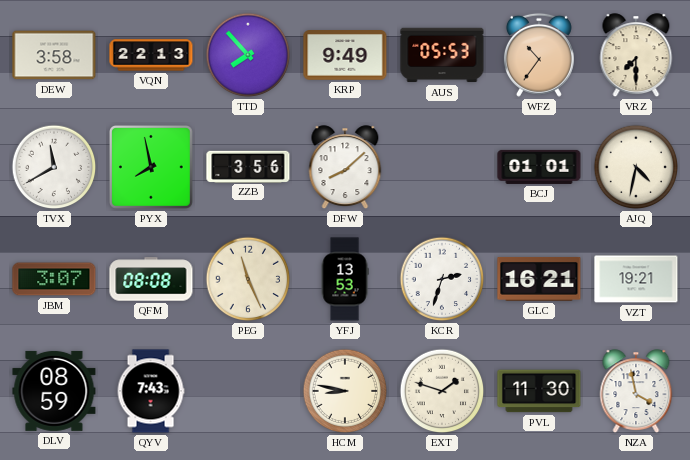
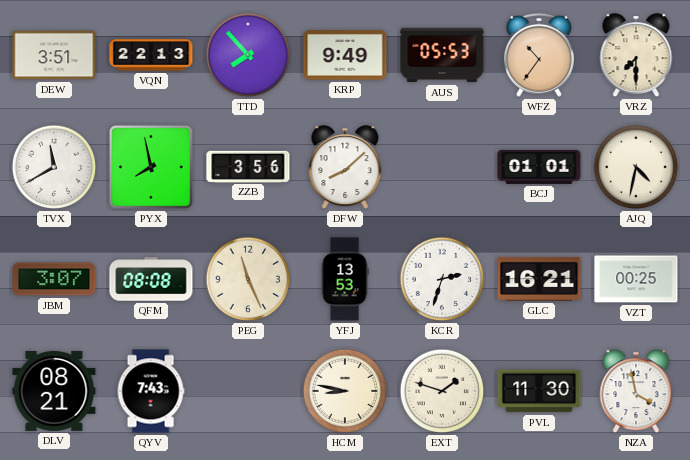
DEW: 3:58 -> 3:51
VZT: 19:21 -> 00:25
DLV: 08:59 -> 08:21
